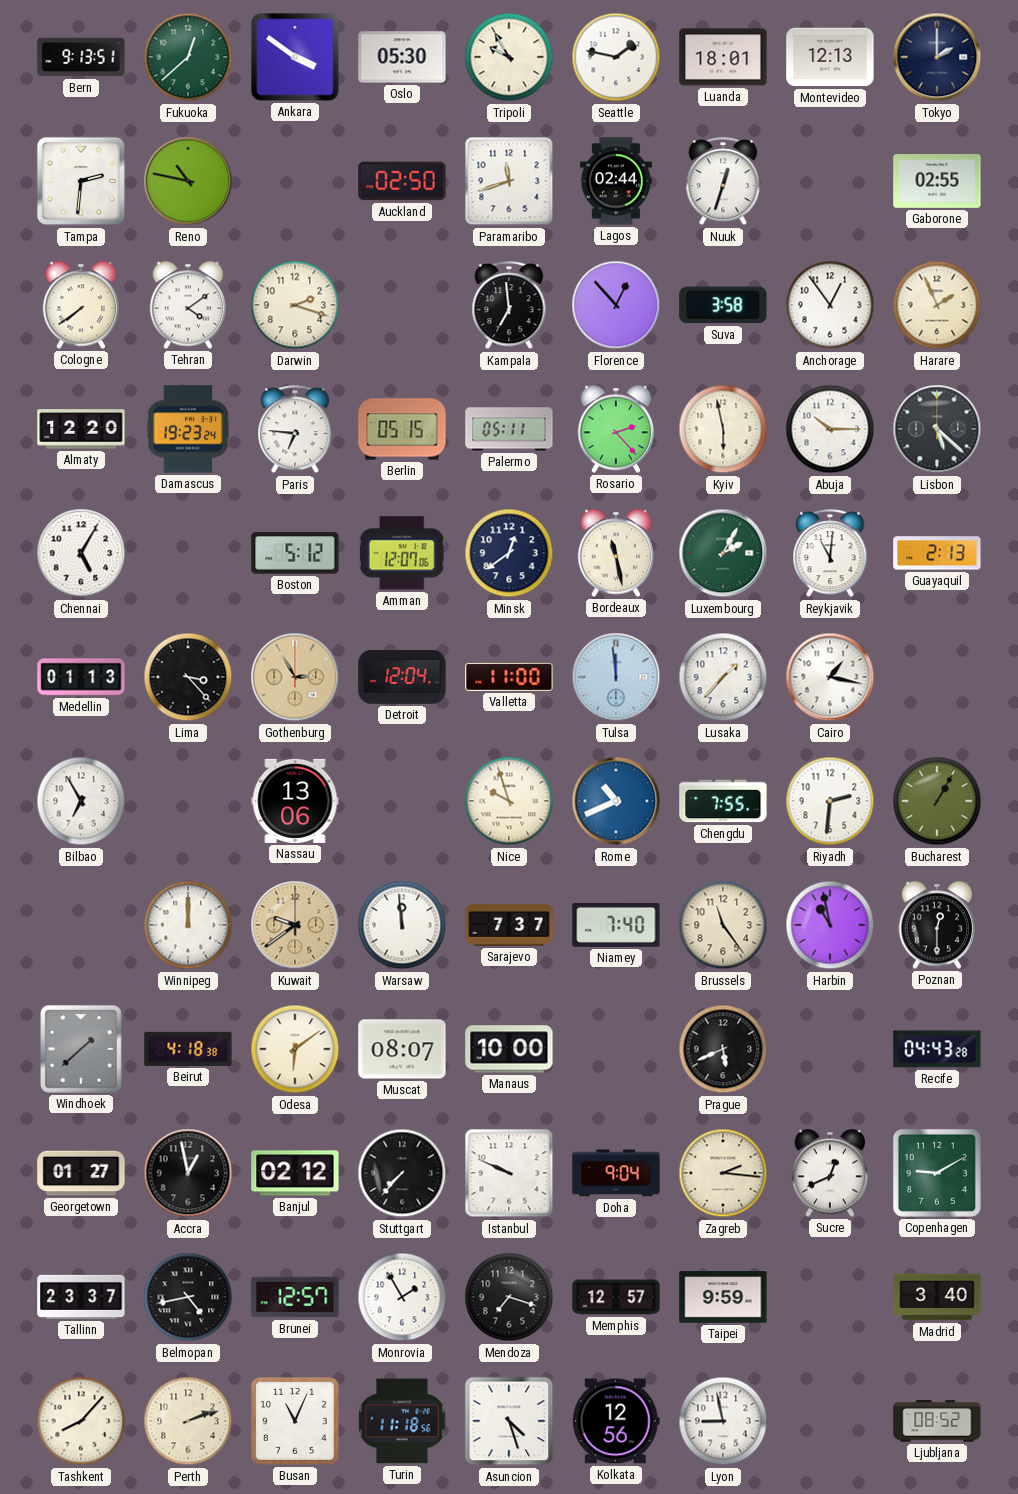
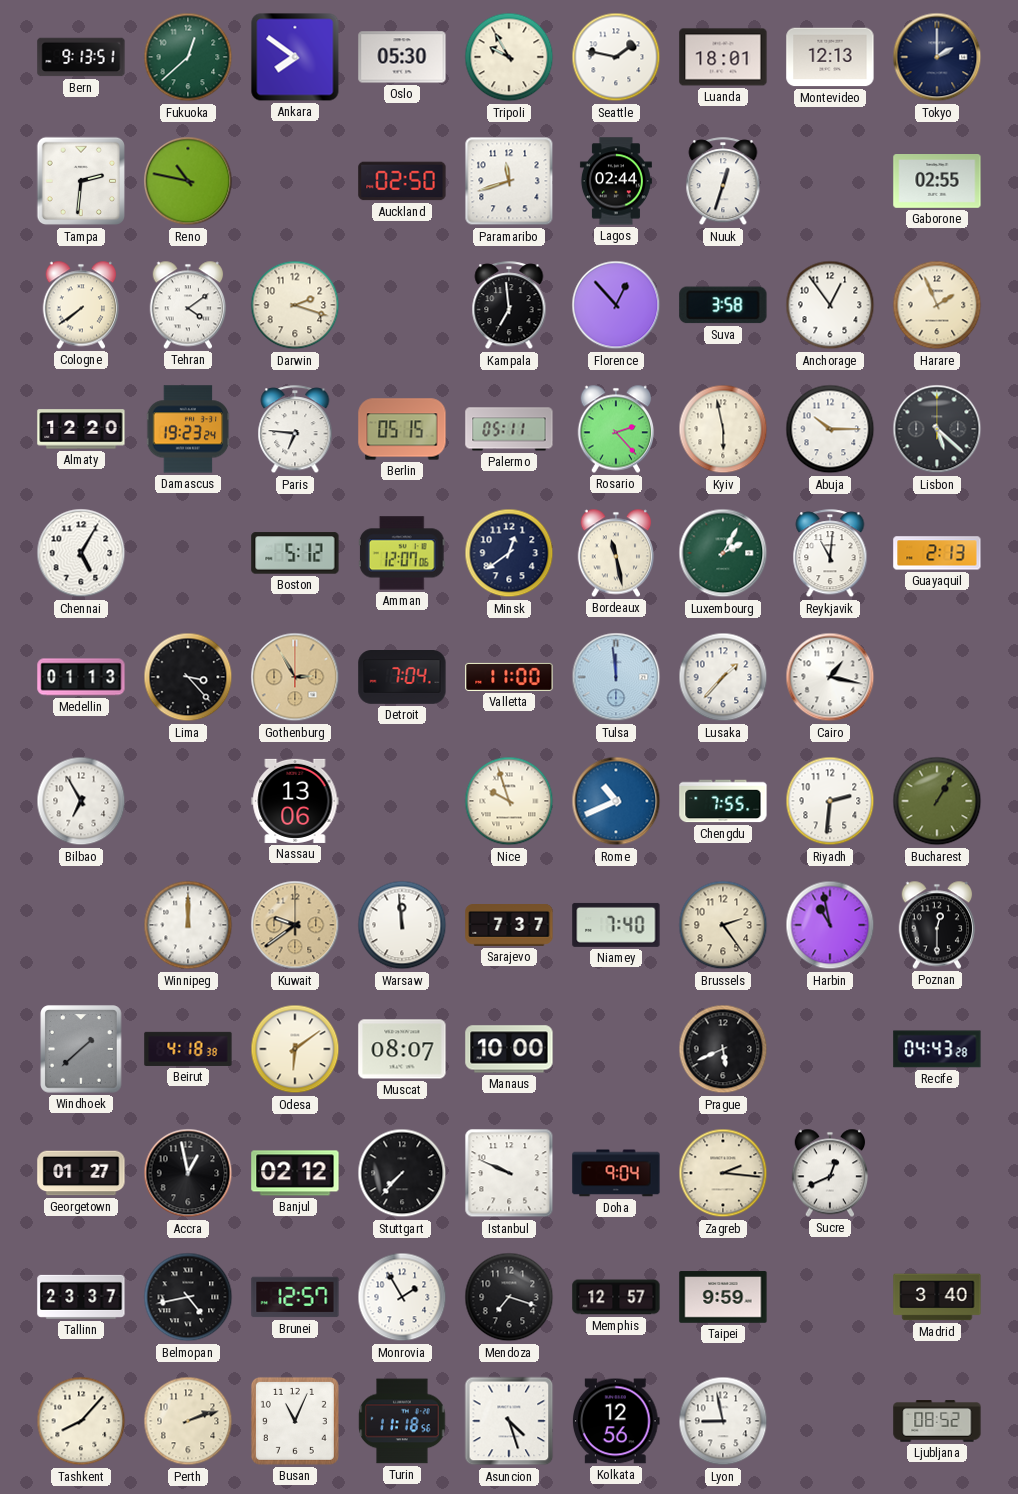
Ankara: 3:51 -> 7:51
Detroit: 12:04 -> 7:04
Brussels: 11:24 -> 2:24
Copenhagen: 9:10 -> none
